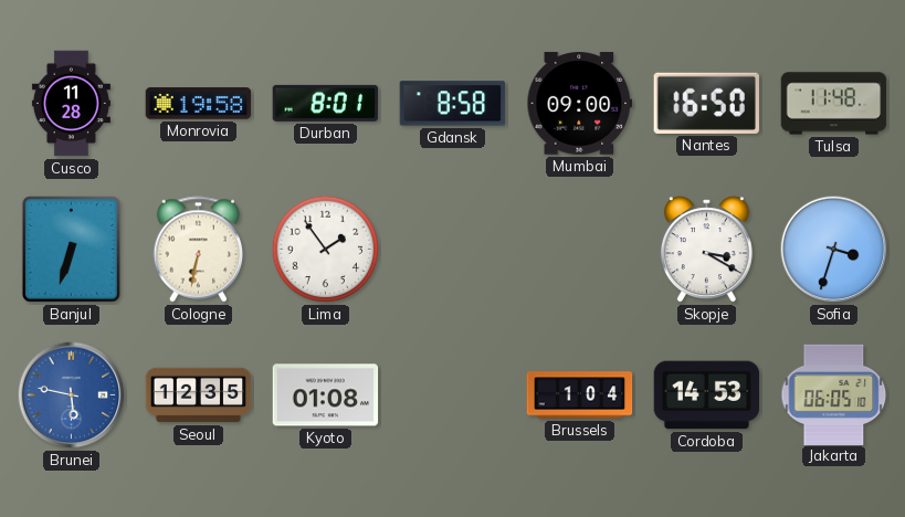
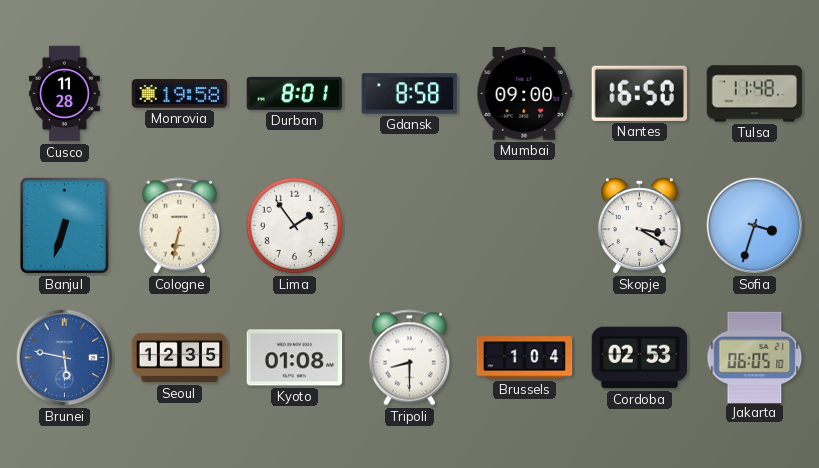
Tripoli: none -> 8:30
Cordoba: 14:53 -> 02:53
